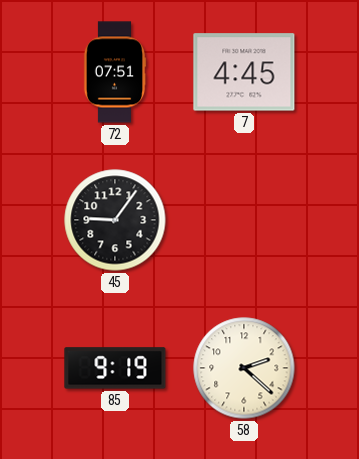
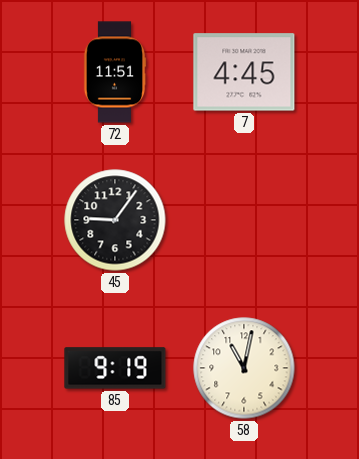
72: 07:51 -> 11:51
58: 2:22 -> 11:02
